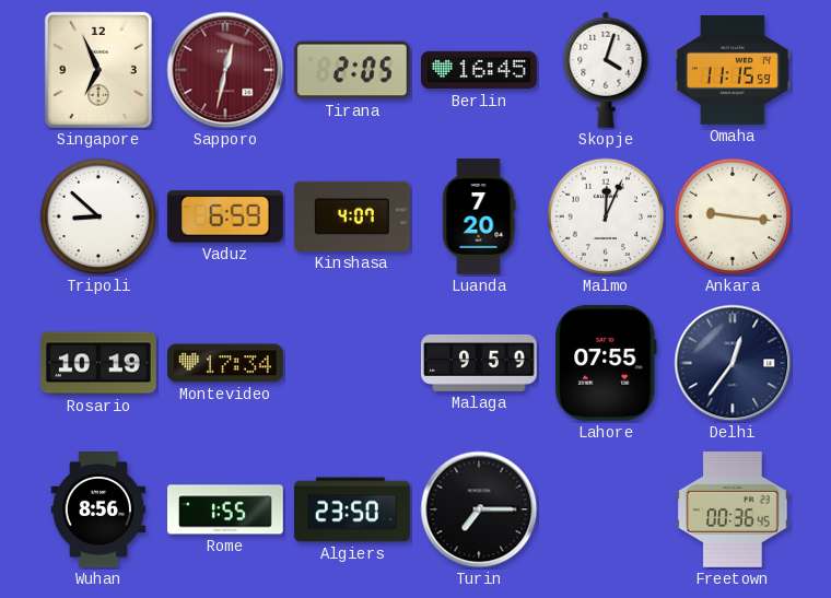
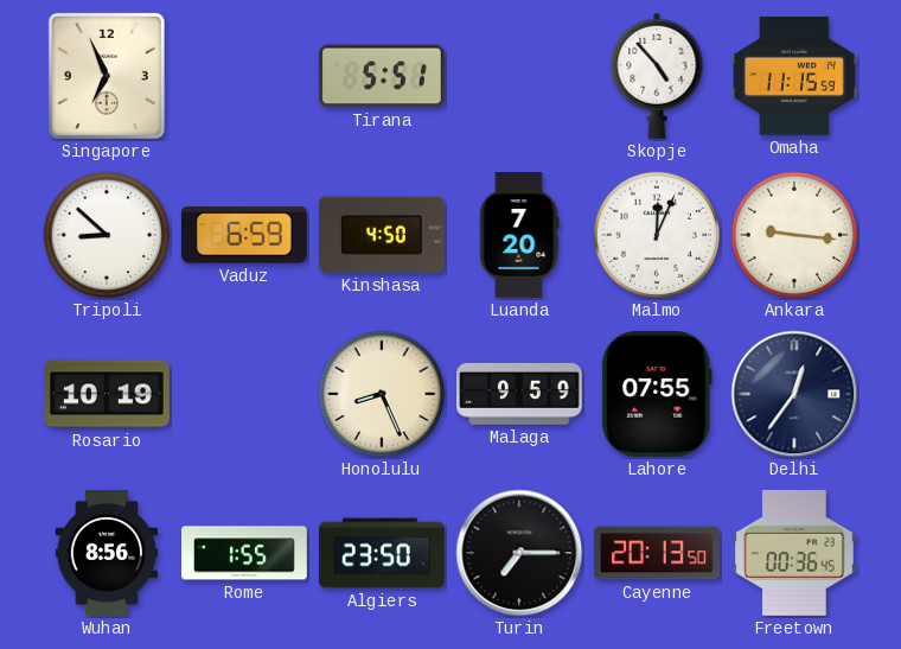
Sapporo: 12:32 -> none
Tirana: 2:05 -> 5:51
Berlin: 16:45 -> none
Skopje: 4:03 -> 4:53
Kinshasa: 4:07 -> 4:50
Montevideo: 17:34 -> none
Honolulu: none -> 8:26
Cayenne: none -> 20:13
